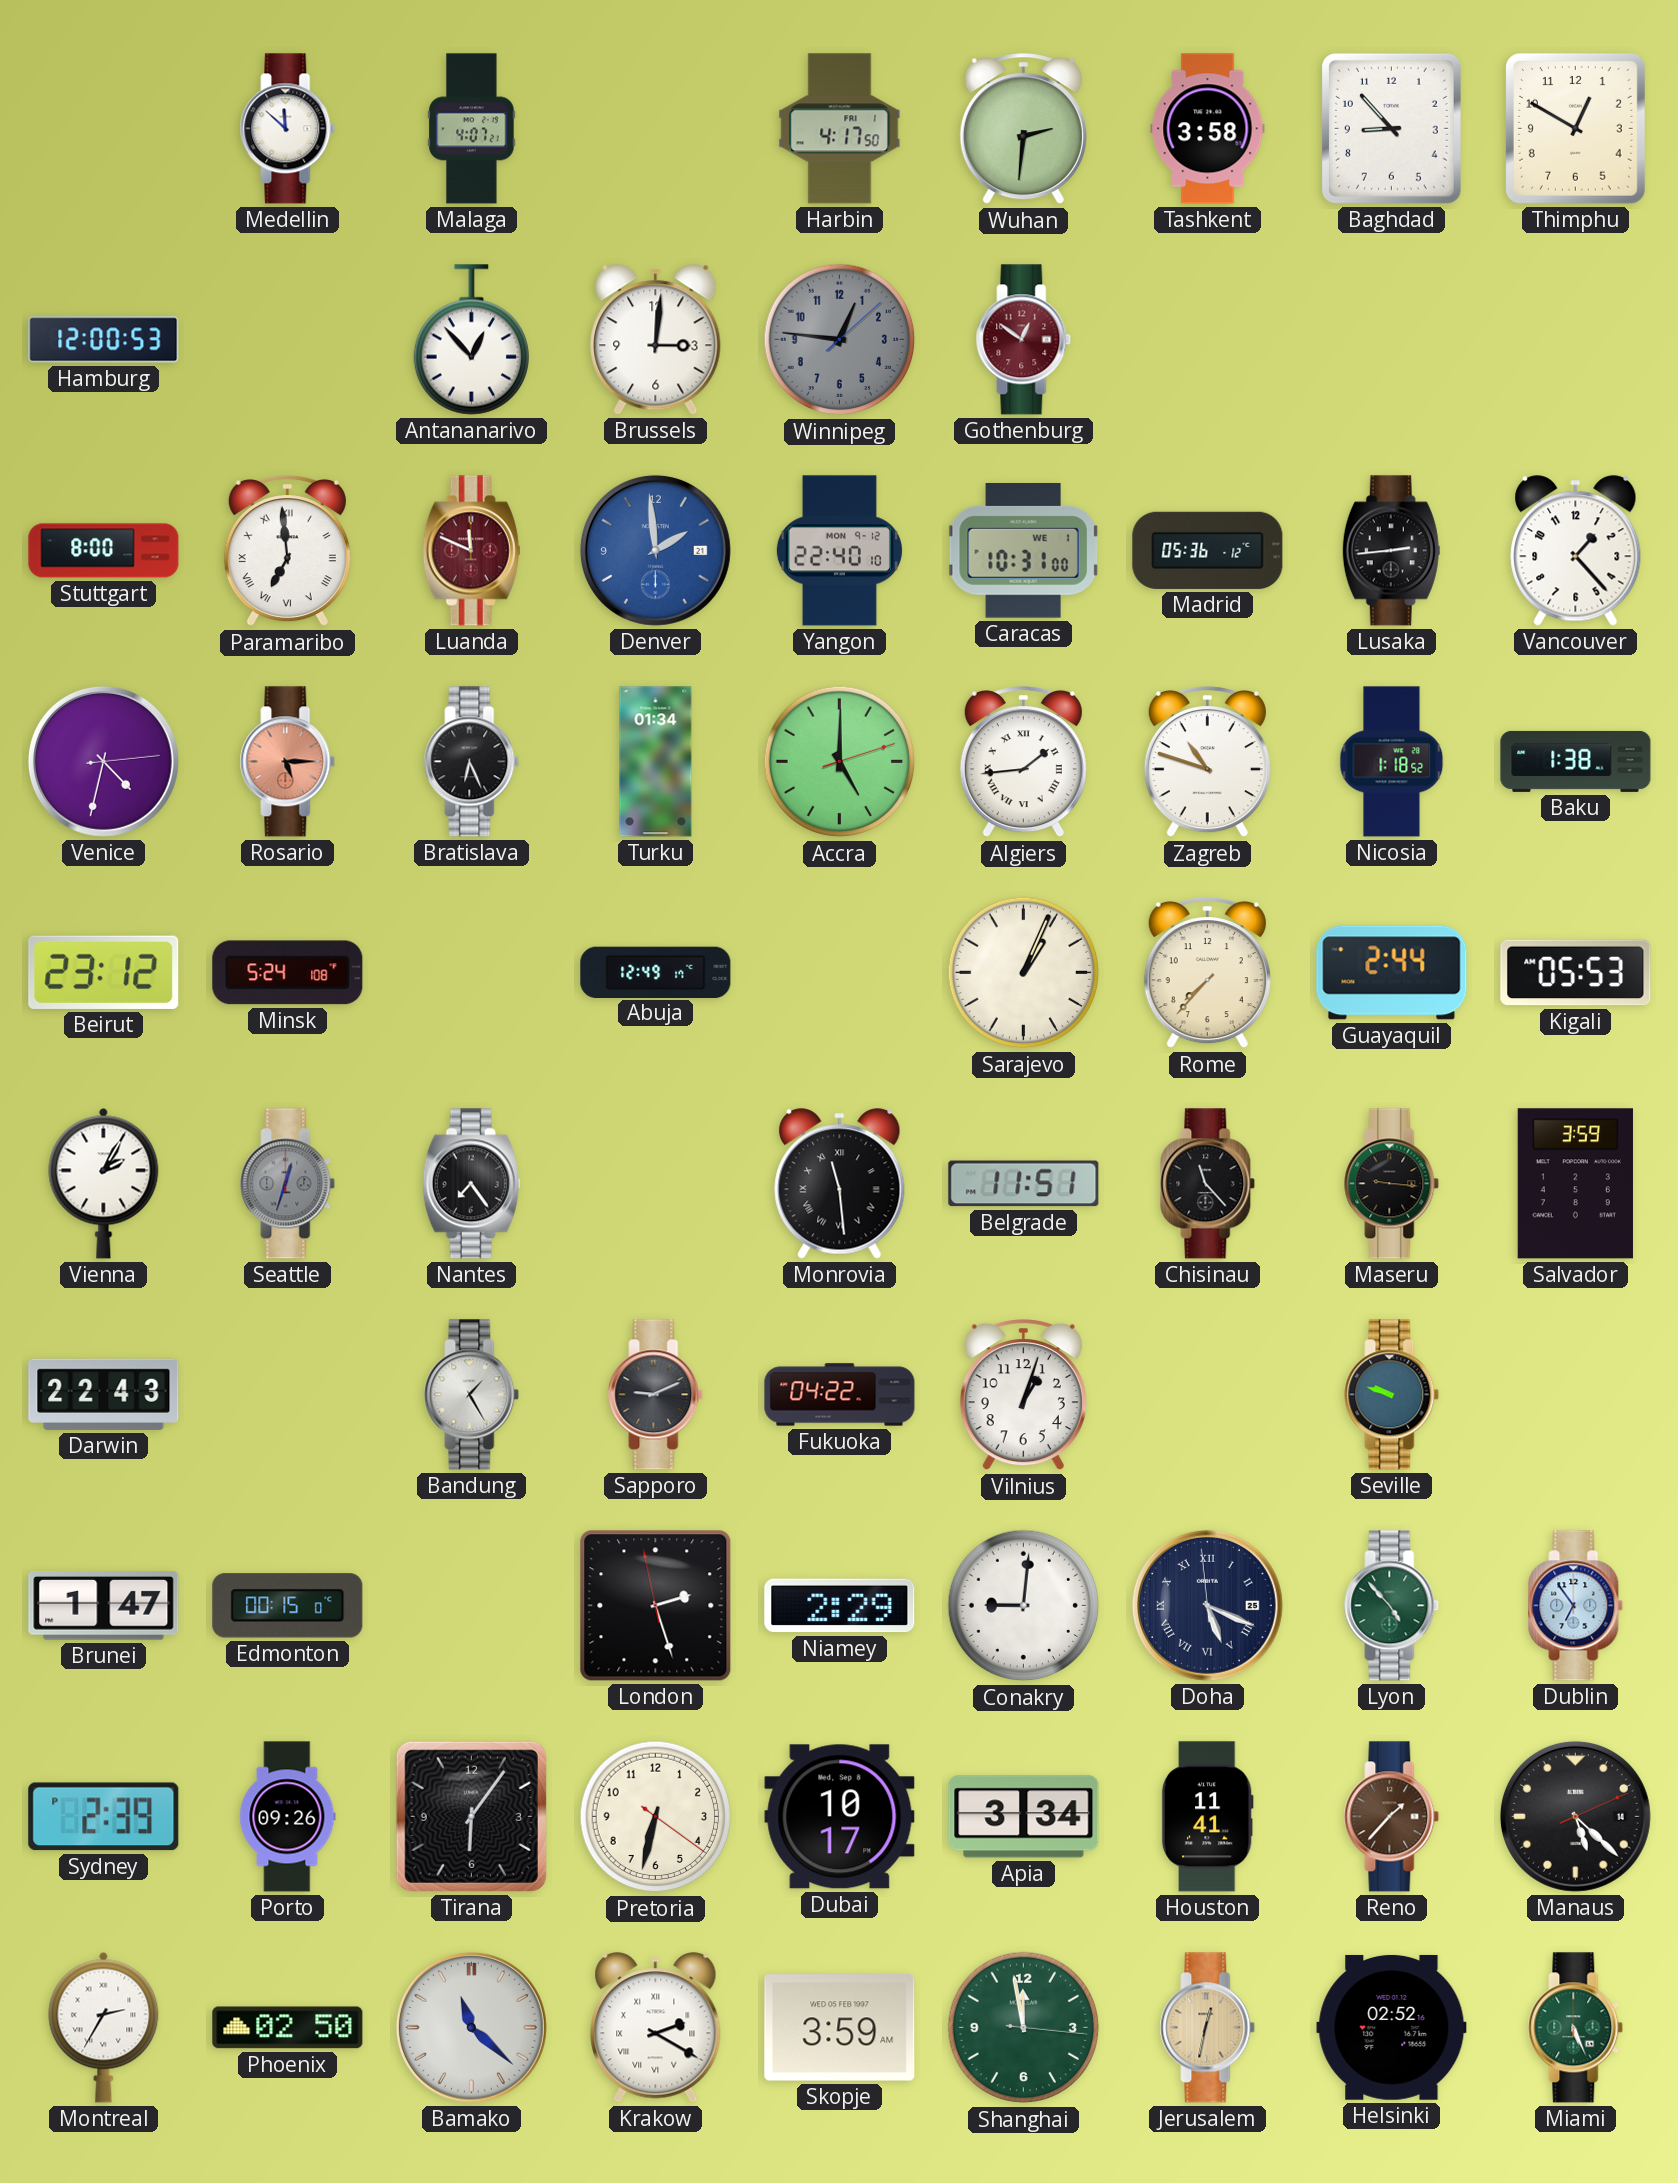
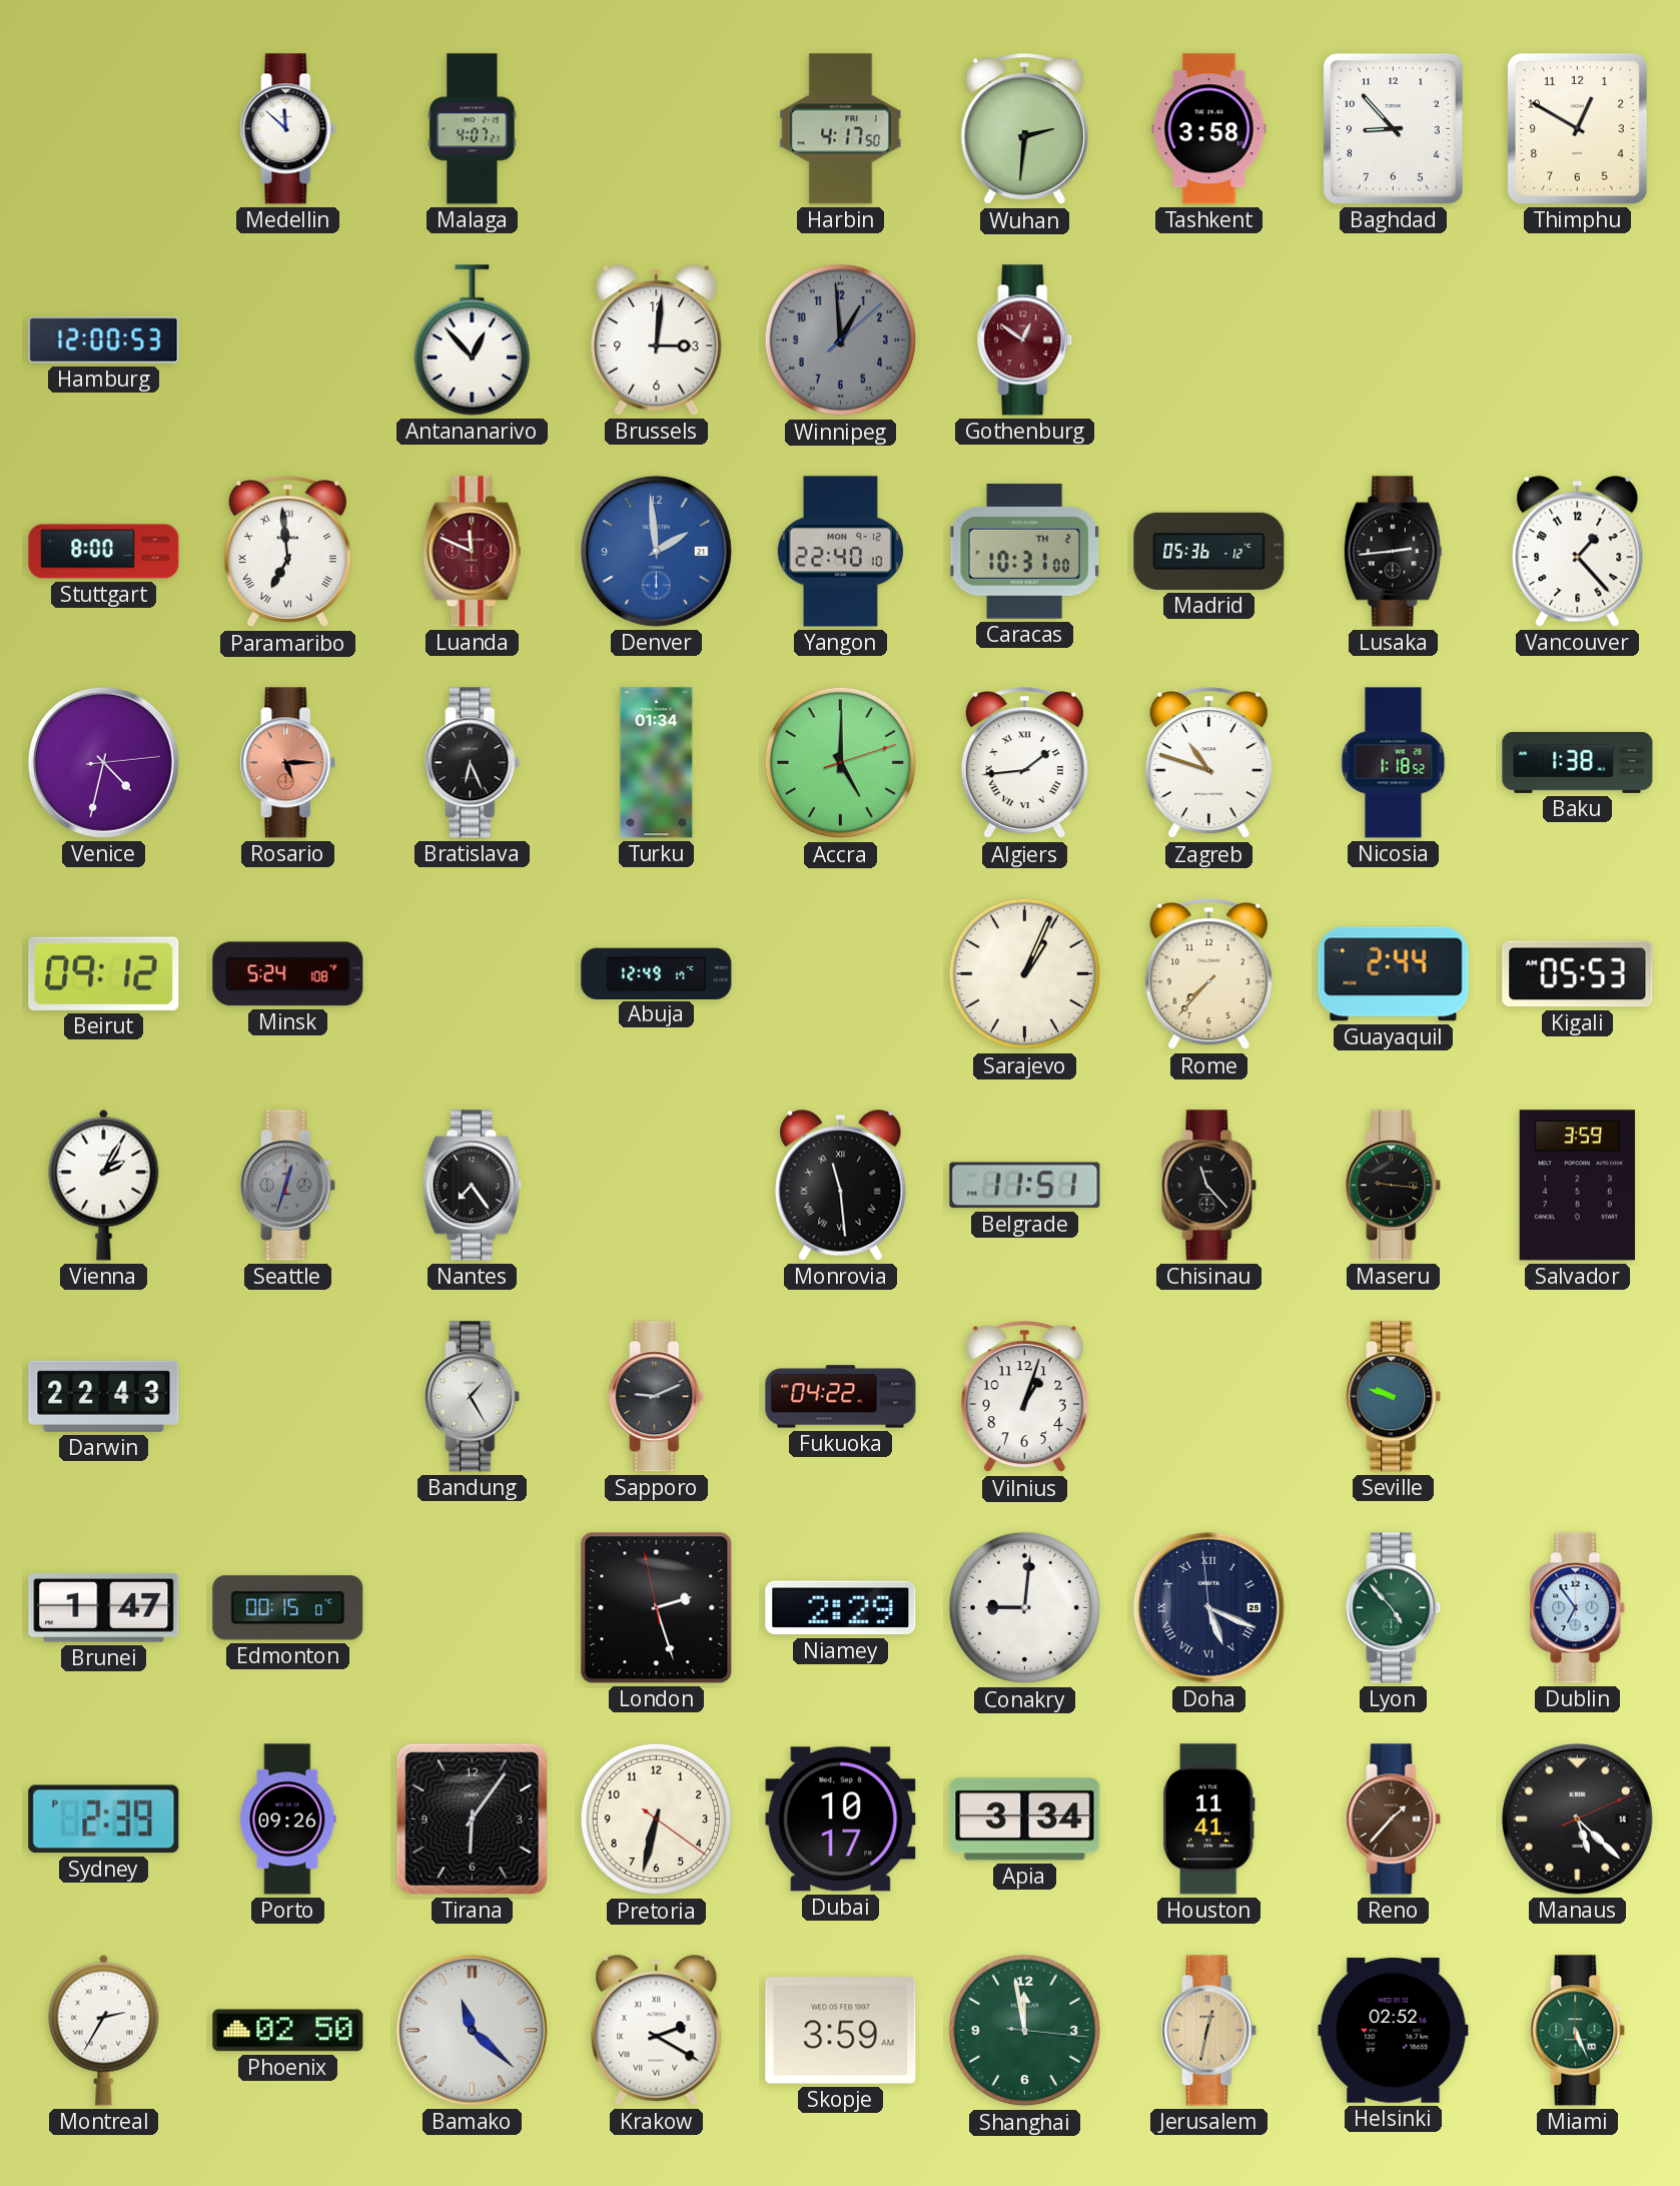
Winnipeg: 12:46 -> 12:59
Caracas date: WE 1 -> TH 2
Beirut: 23:12 -> 09:12
